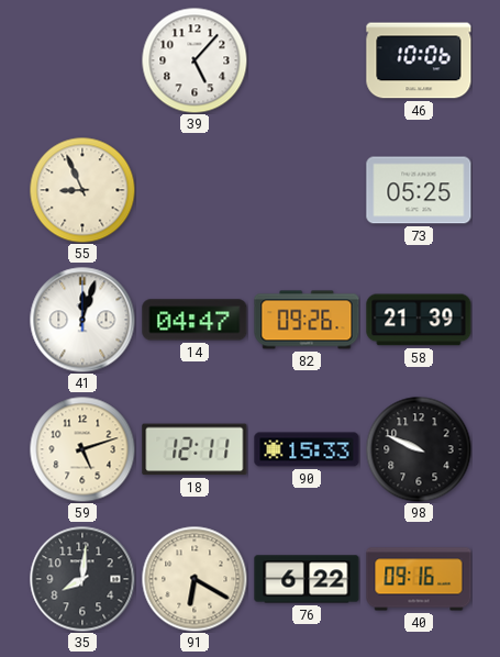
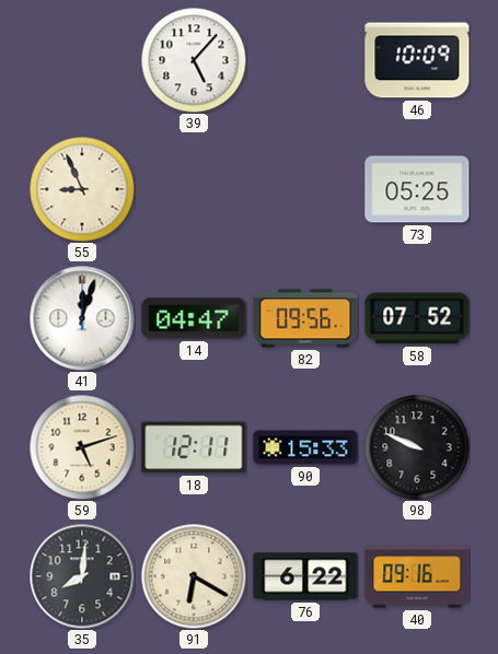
46: 10:06 -> 10:09
82: 09:26 -> 09:56
58: 21:39 -> 07:52
